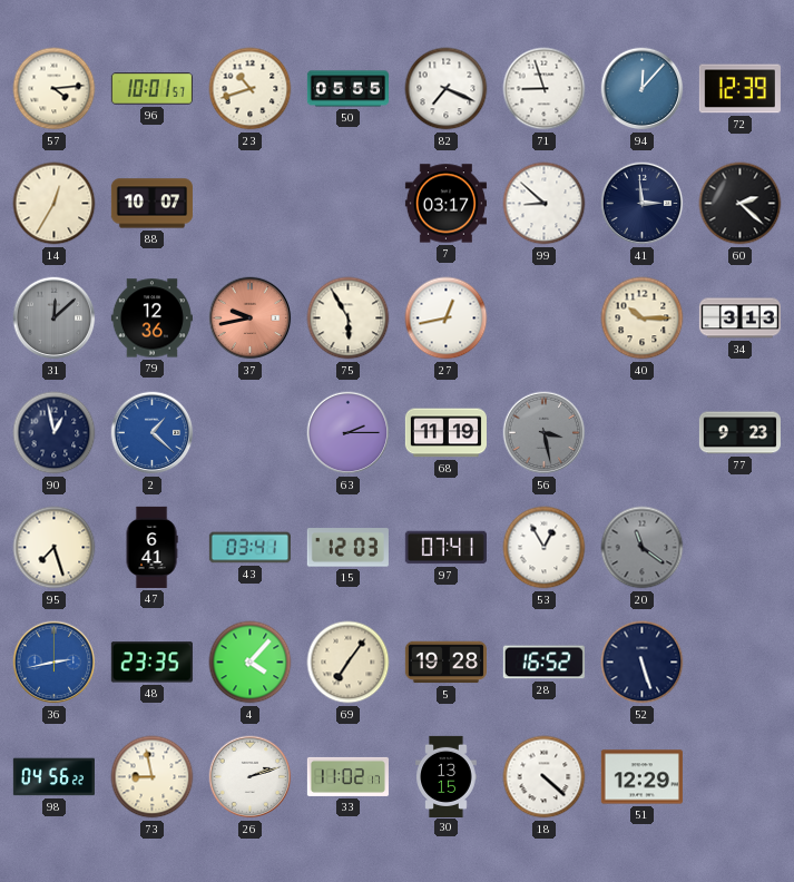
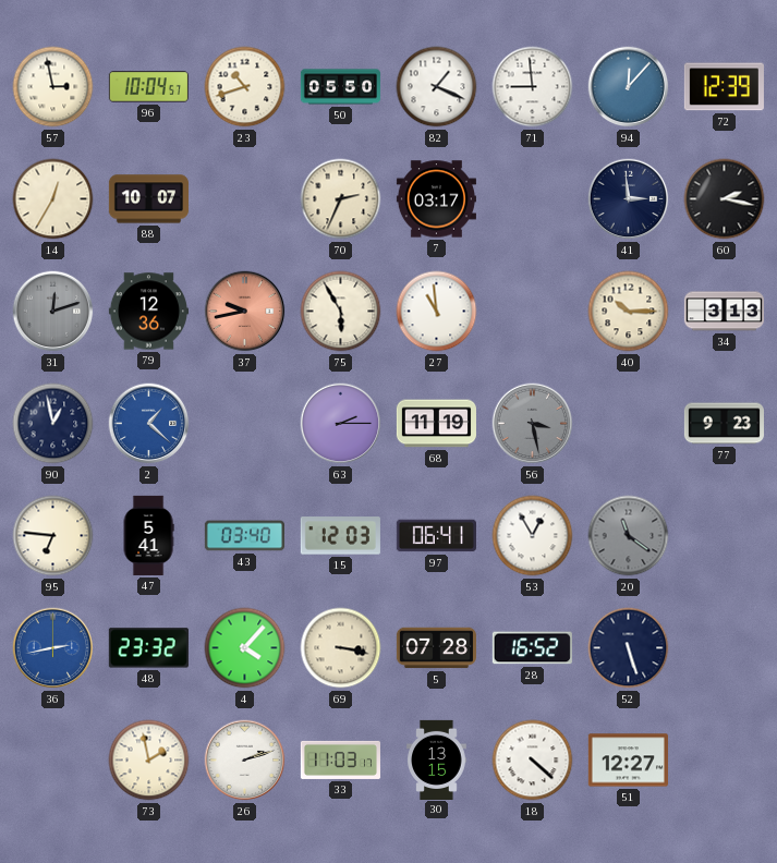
57: 4:14 -> 2:58
96: 10:01 -> 10:04
50: 05:55 -> 05:50
82: 7:19 -> 1:19
71: 8:57 -> 8:59
70: none -> 2:34
99: 8:52 -> none
60: 2:22 -> 2:17
31: 12:08 -> 12:12
27: 12:43 -> 10:59
95: 7:27 -> 6:46
47: 6:41 -> 5:41
43: 03:41 -> 03:40
97: 07:41 -> 06:41
48: 23:35 -> 23:32
69: 7:06 -> 3:17
5: 19:28 -> 07:28
98: 04:56 -> none
73: 8:58 -> 1:58
33: 11:02 -> 11:03
51: 12:29 -> 12:27
